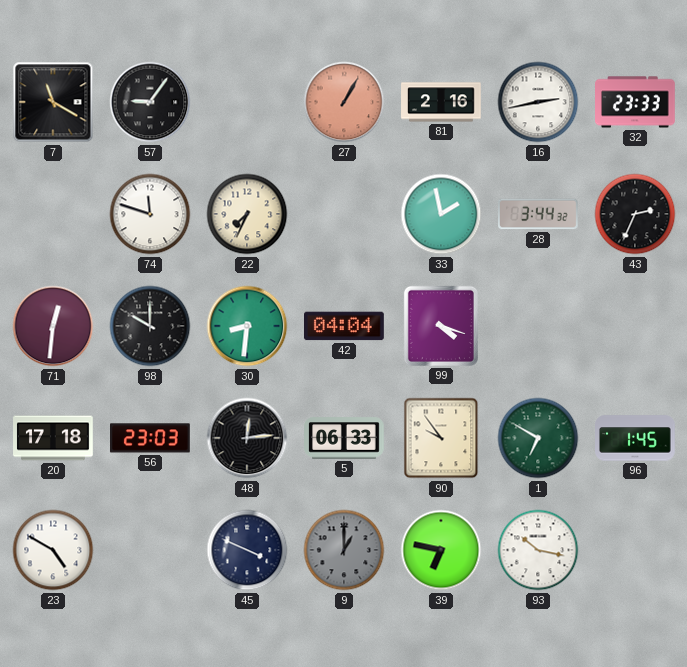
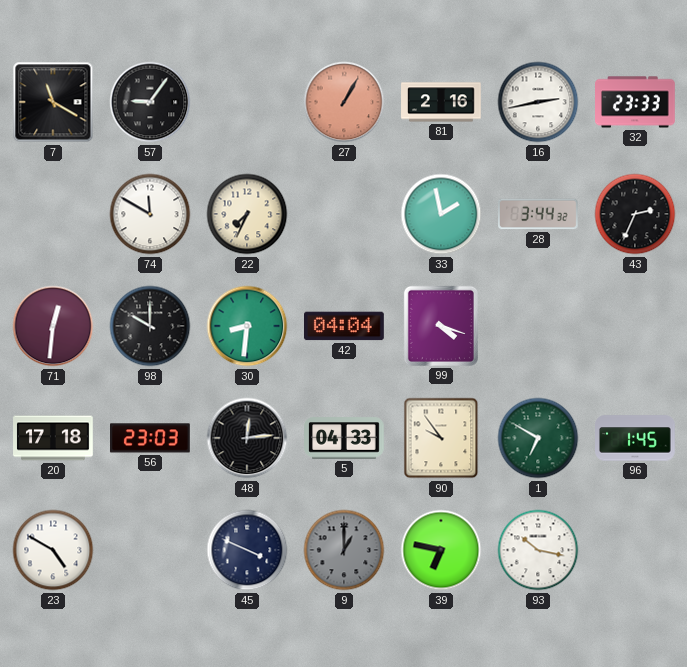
74: 11:48 -> 11:50
5: 06:33 -> 04:33
